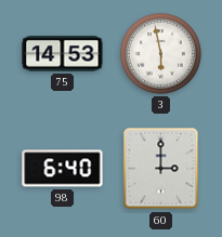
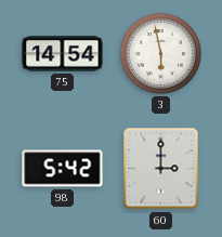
75: 14:53 -> 14:54
98: 6:40 -> 5:42
